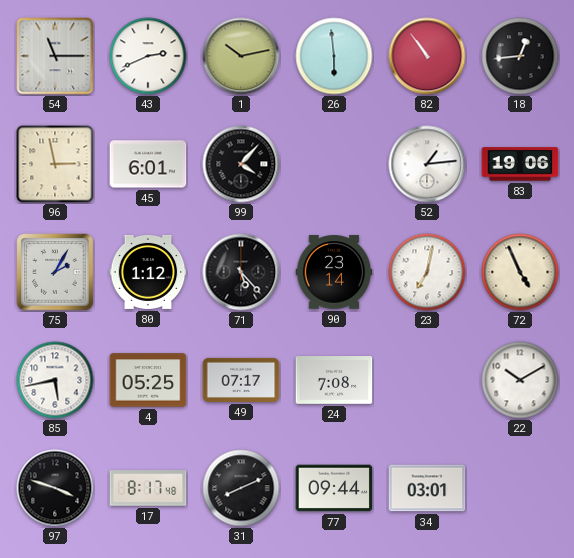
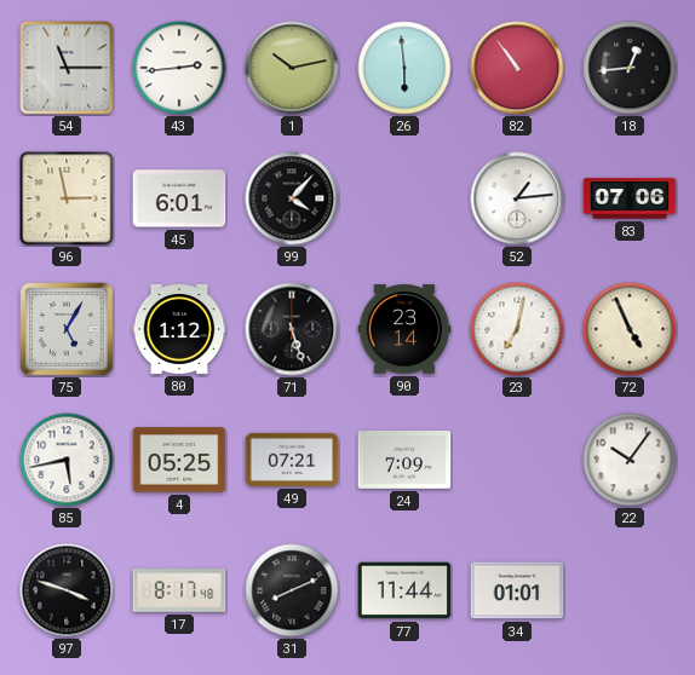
43: 2:41 -> 2:44
83: 19:06 -> 07:06
75: 2:05 -> 5:05
71: 5:23 -> 5:27
49: 07:17 -> 07:21
24: 7:08 -> 7:09
22: 10:10 -> 10:06
77: 09:44 -> 11:44
34: 03:01 -> 01:01
